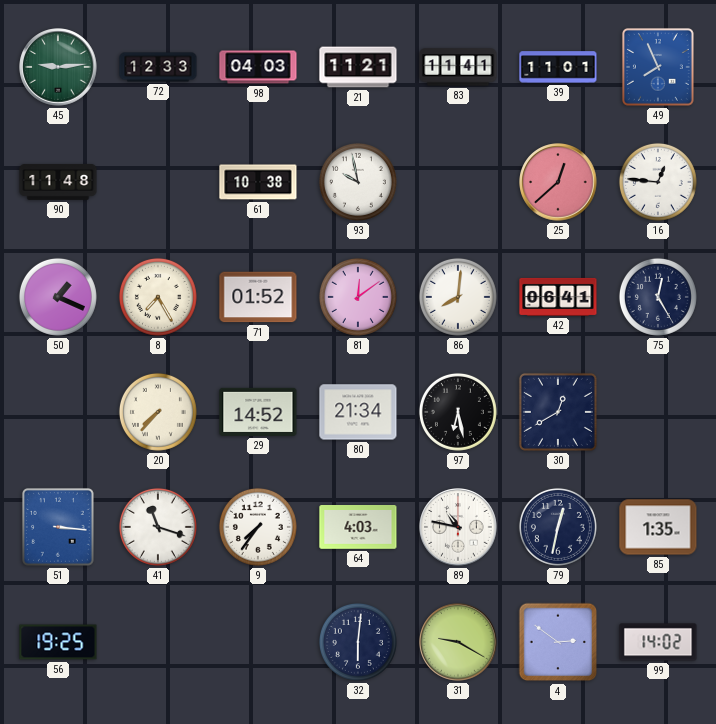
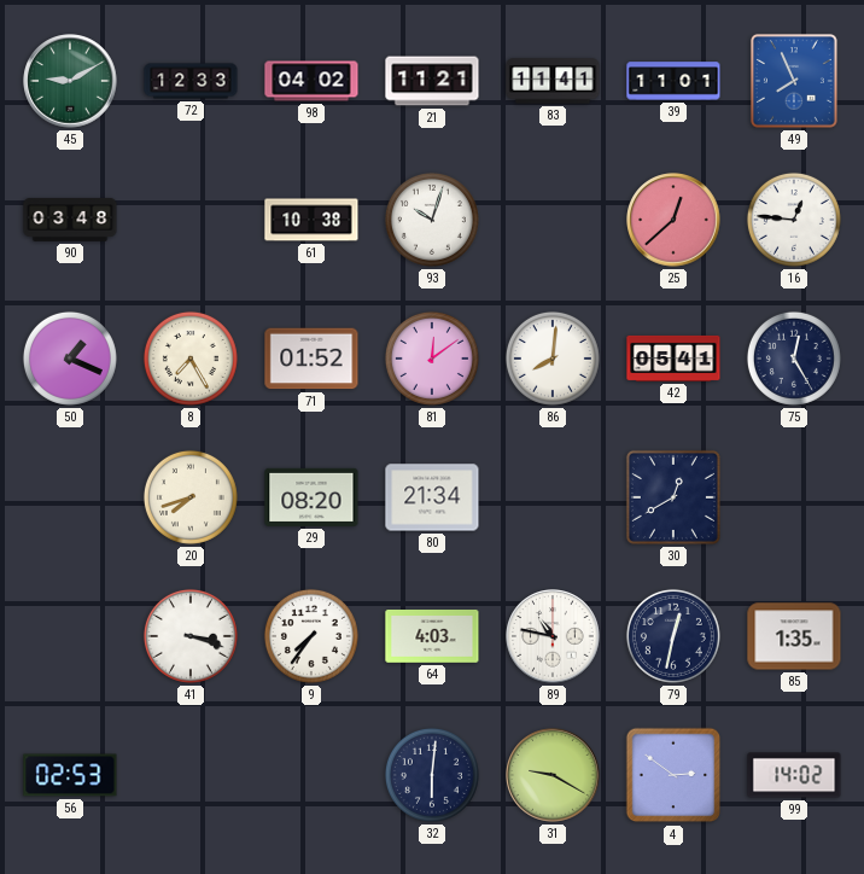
45: 9:14 -> 9:10
98: 04:03 -> 04:02
90: 11:48 -> 03:48
93: 9:58 -> 10:03
42: 06:41 -> 05:41
20: 7:37 -> 7:42
29: 14:52 -> 08:20
97: 6:28 -> none
51: 3:16 -> none
41: 11:18 -> 3:18
56: 19:25 -> 02:53
